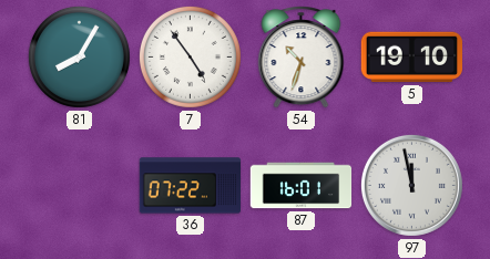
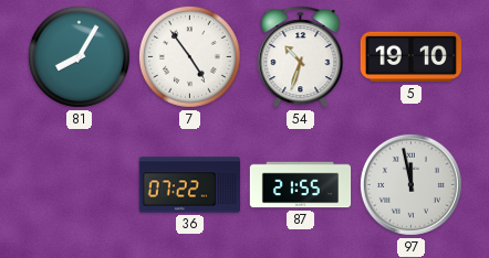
87: 16:01 -> 21:55
